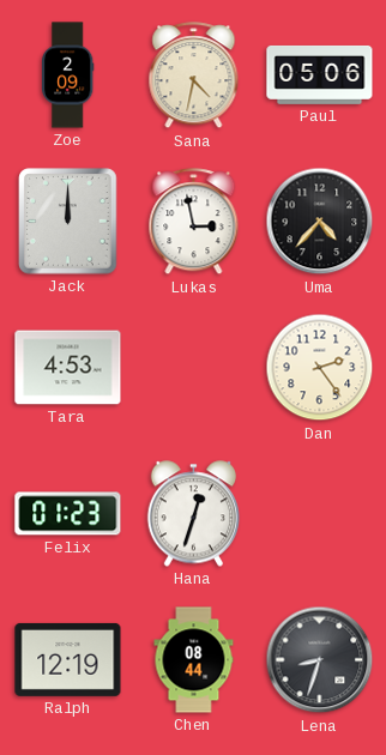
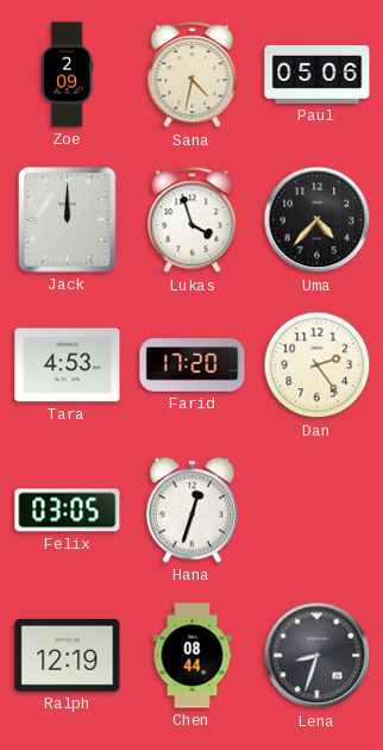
Lukas: 2:58 -> 3:57
Farid: none -> 17:20
Felix: 01:23 -> 03:05
